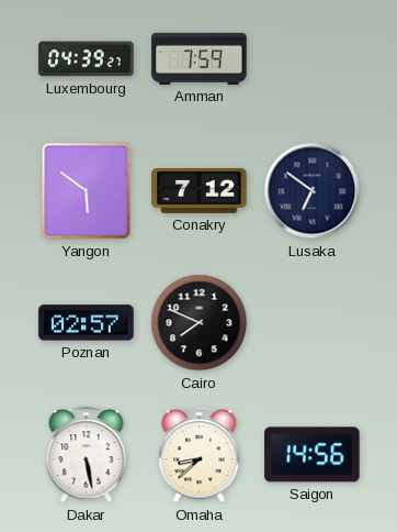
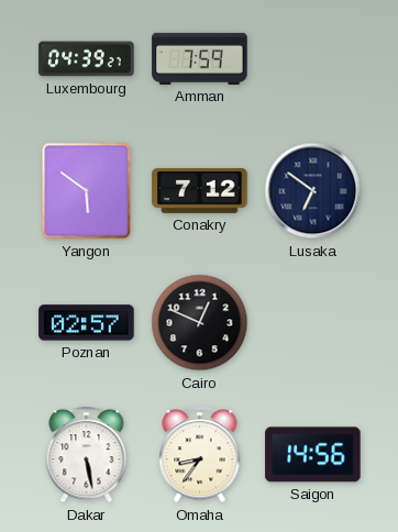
Cairo: 7:49 -> 12:49
Omaha: 8:38 -> 8:36
